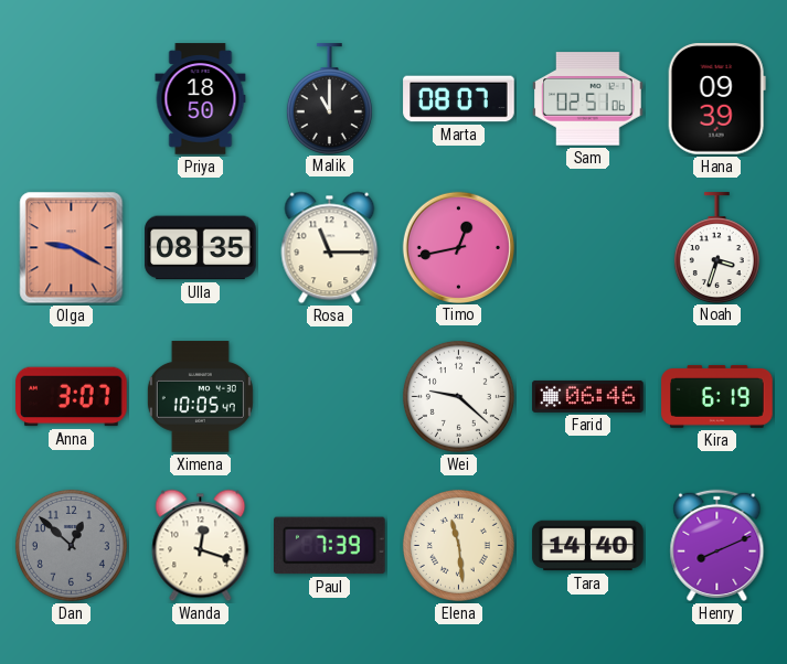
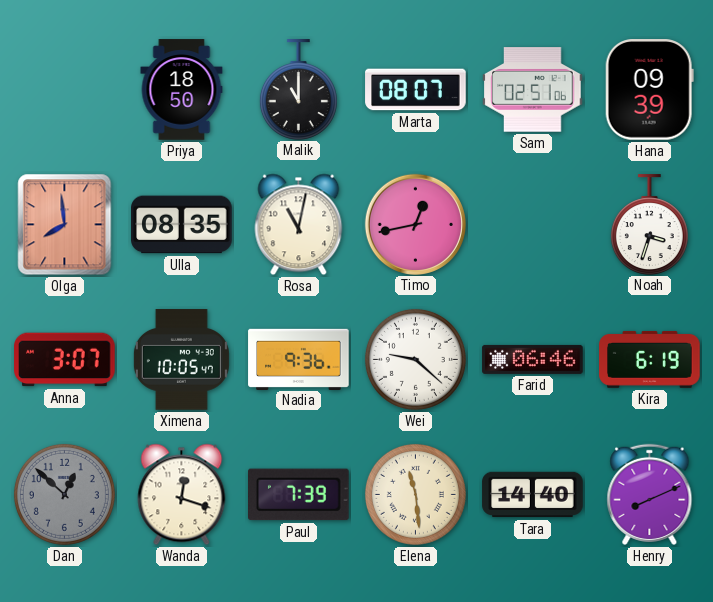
Olga: 9:20 -> 7:59
Rosa: 11:15 -> 11:02
Nadia: none -> 9:36
